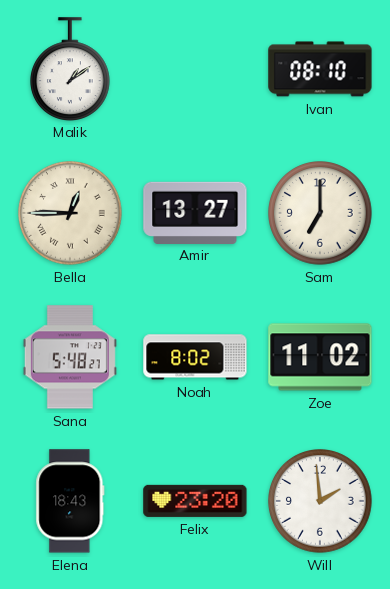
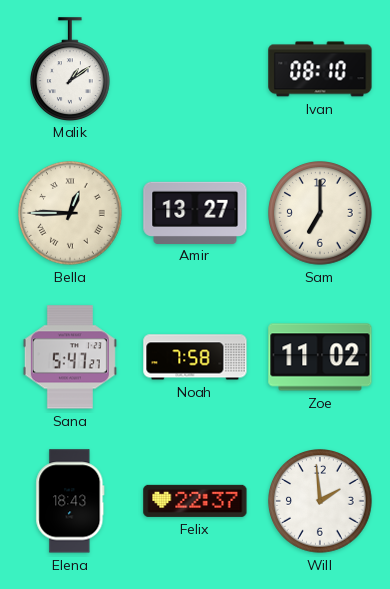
Sana: 5:48 -> 5:47
Noah: 8:02 -> 7:58
Felix: 23:20 -> 22:37
